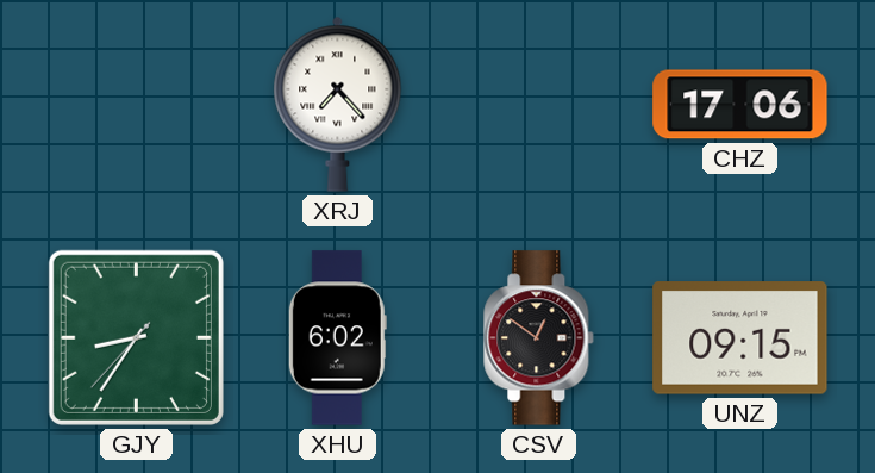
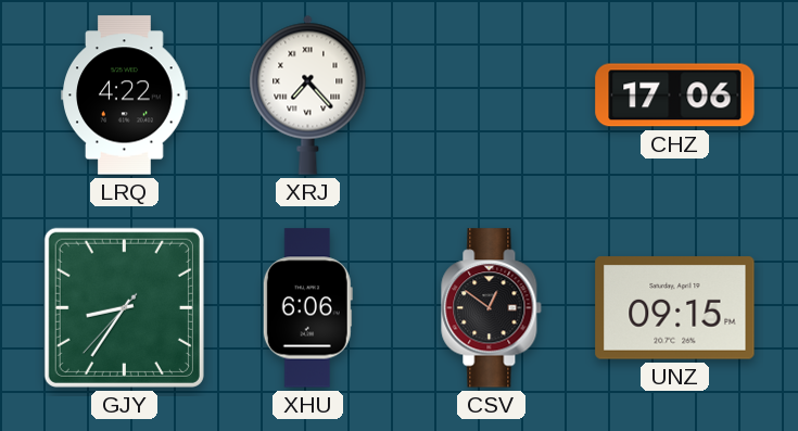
LRQ: none -> 4:22
XHU: 6:02 -> 6:06
